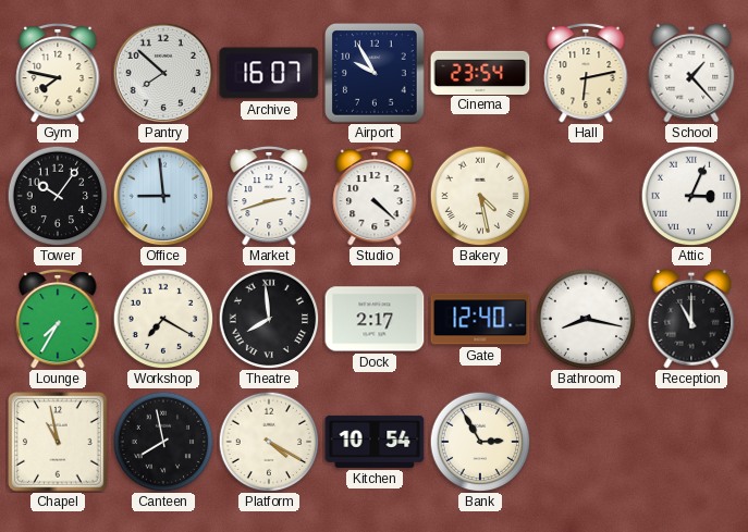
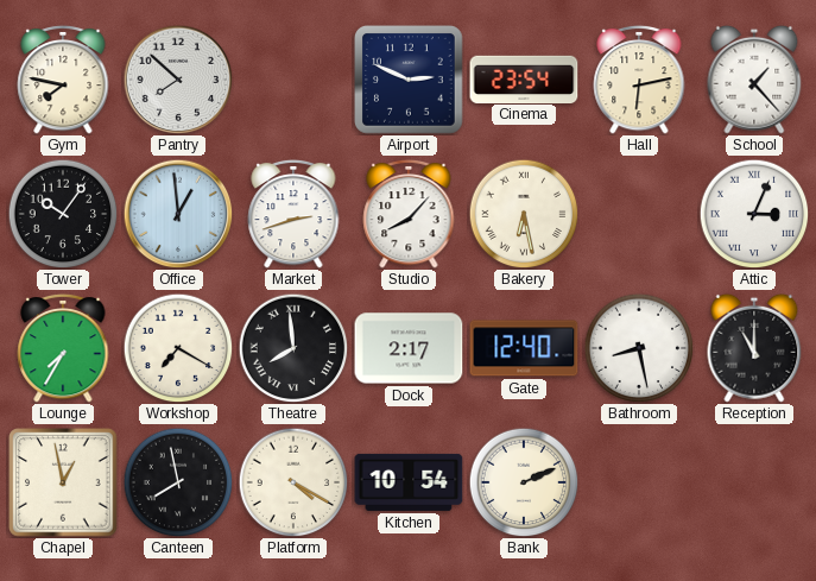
Archive: 16:07 -> none
Airport: 9:55 -> 2:49
Office: 8:59 -> 12:59
Studio: 4:22 -> 8:07
Bakery: 4:28 -> 6:28
Bathroom: 8:17 -> 8:28
Chapel: 10:58 -> 12:58
Bank: 2:55 -> 2:11
